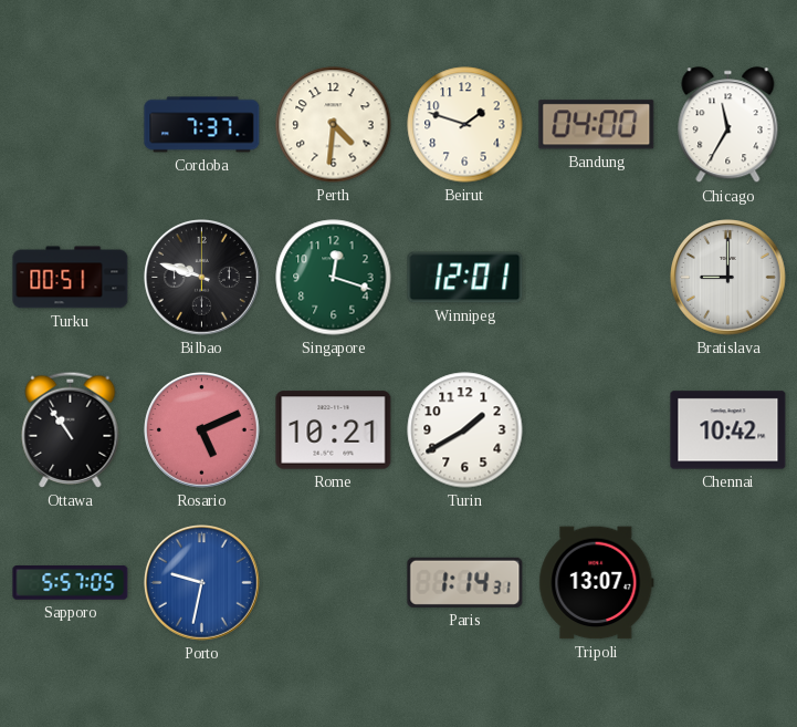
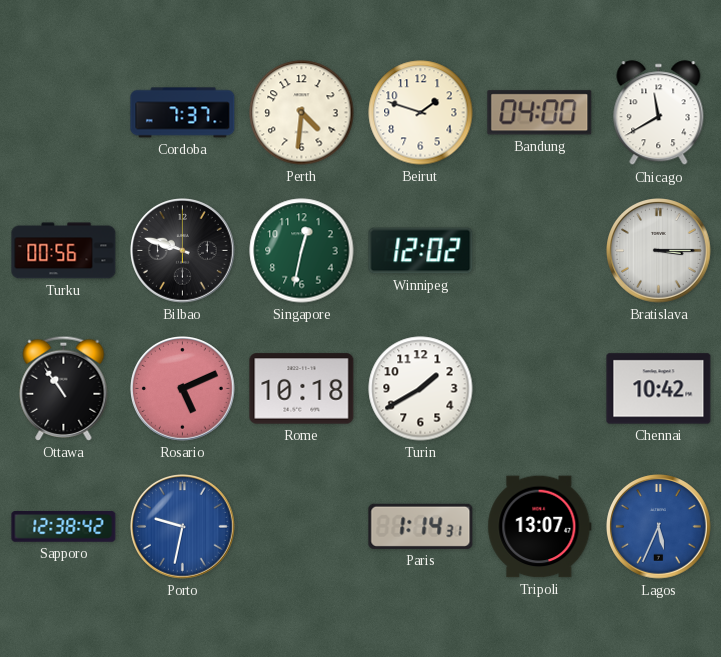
Chicago: 11:35 -> 11:40
Turku: 00:51 -> 00:56
Singapore: 12:18 -> 12:32
Winnipeg: 12:01 -> 12:02
Bratislava: 9:00 -> 3:15
Rome: 10:21 -> 10:18
Sapporo: 5:57 -> 12:38
Lagos: none -> 5:34
